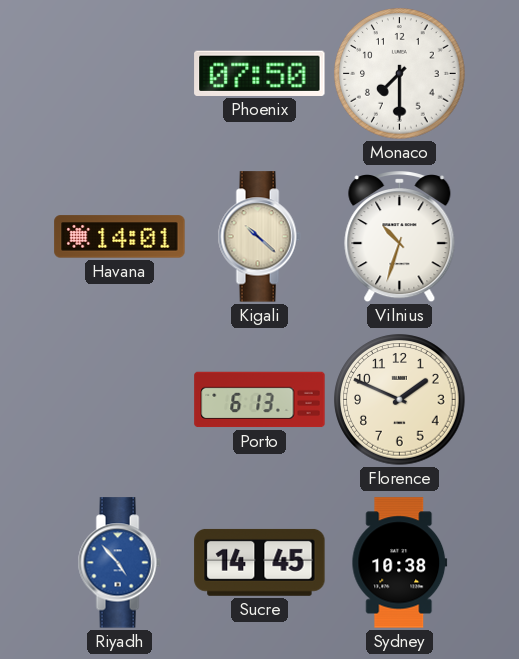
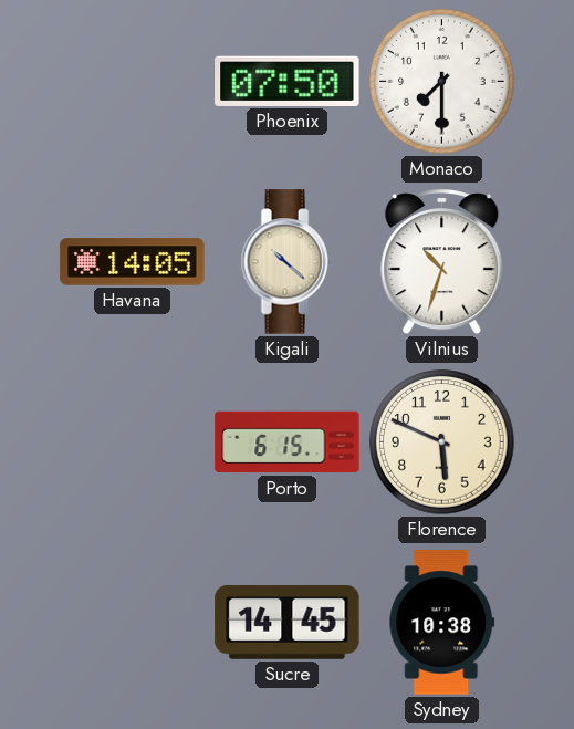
Havana: 14:01 -> 14:05
Porto: 6:13 -> 6:15
Florence: 1:49 -> 5:49
Riyadh: 4:53 -> none
